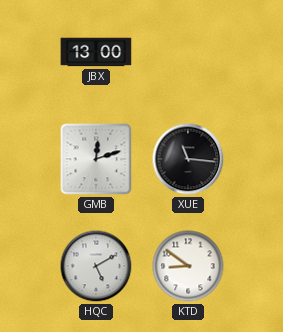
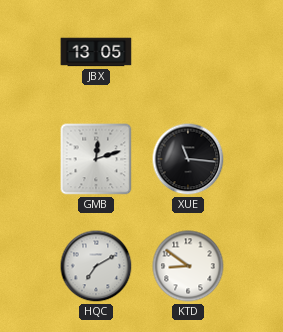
JBX: 13:00 -> 13:05
HQC: 5:10 -> 7:10
